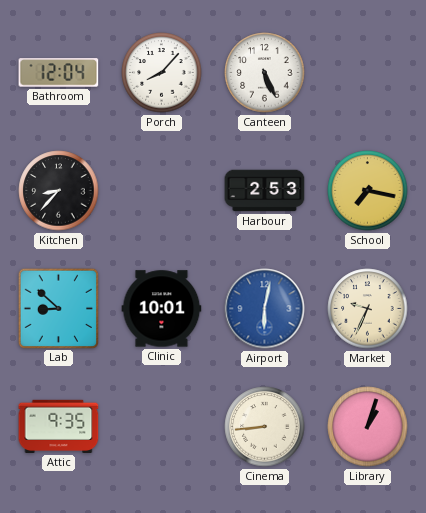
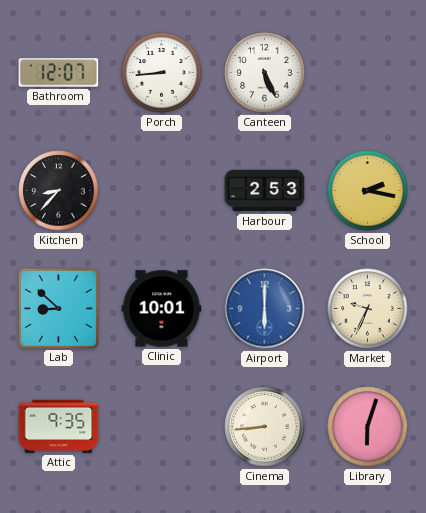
Bathroom: 12:04 -> 12:07
Porch: 8:07 -> 8:44
School: 7:17 -> 2:17
Airport: 6:02 -> 6:00
Library: 1:03 -> 6:03
